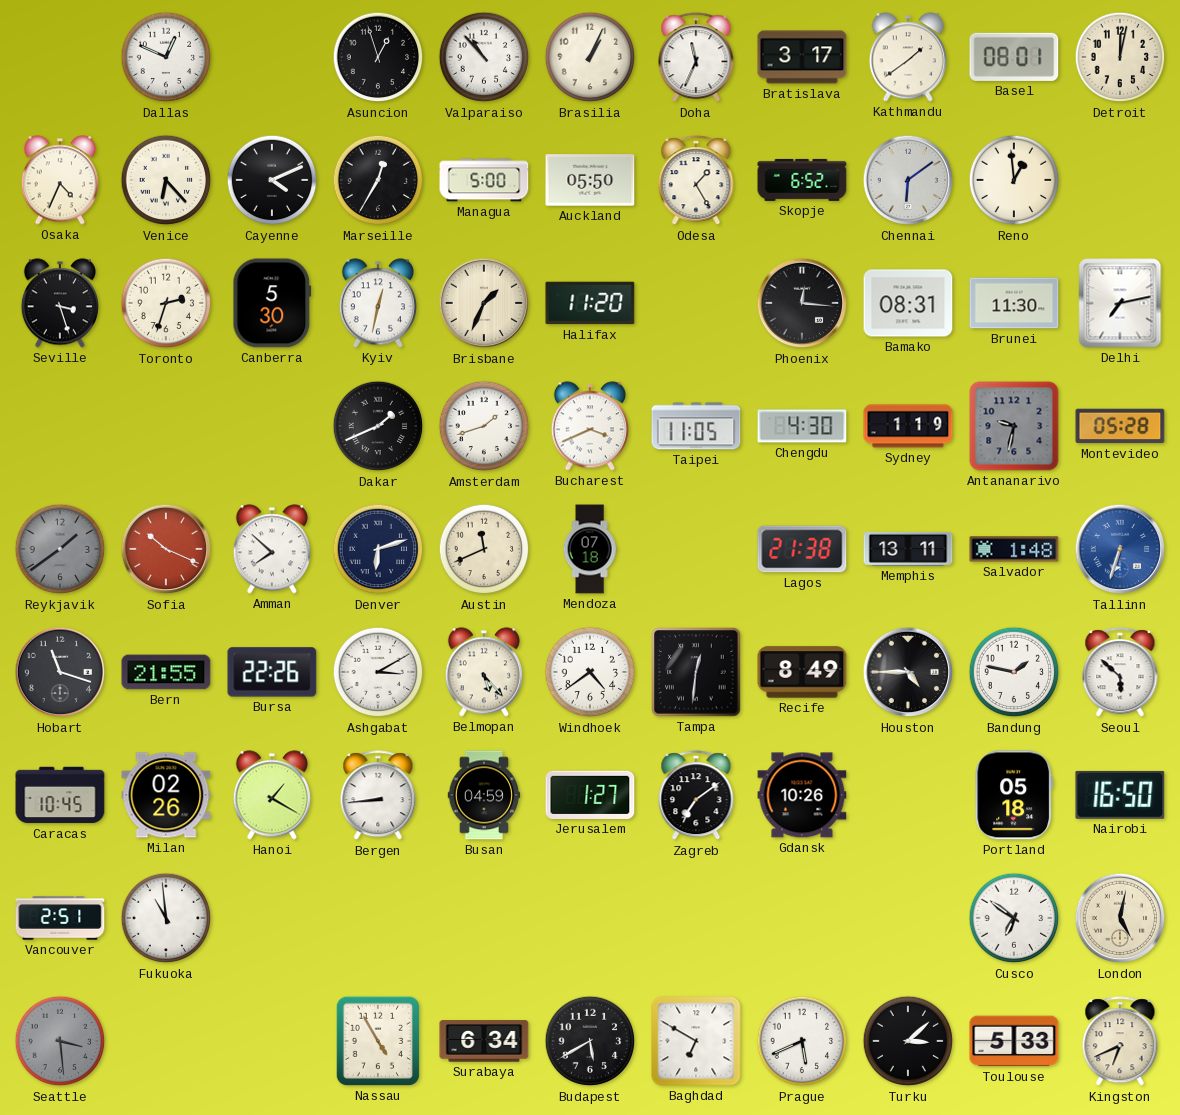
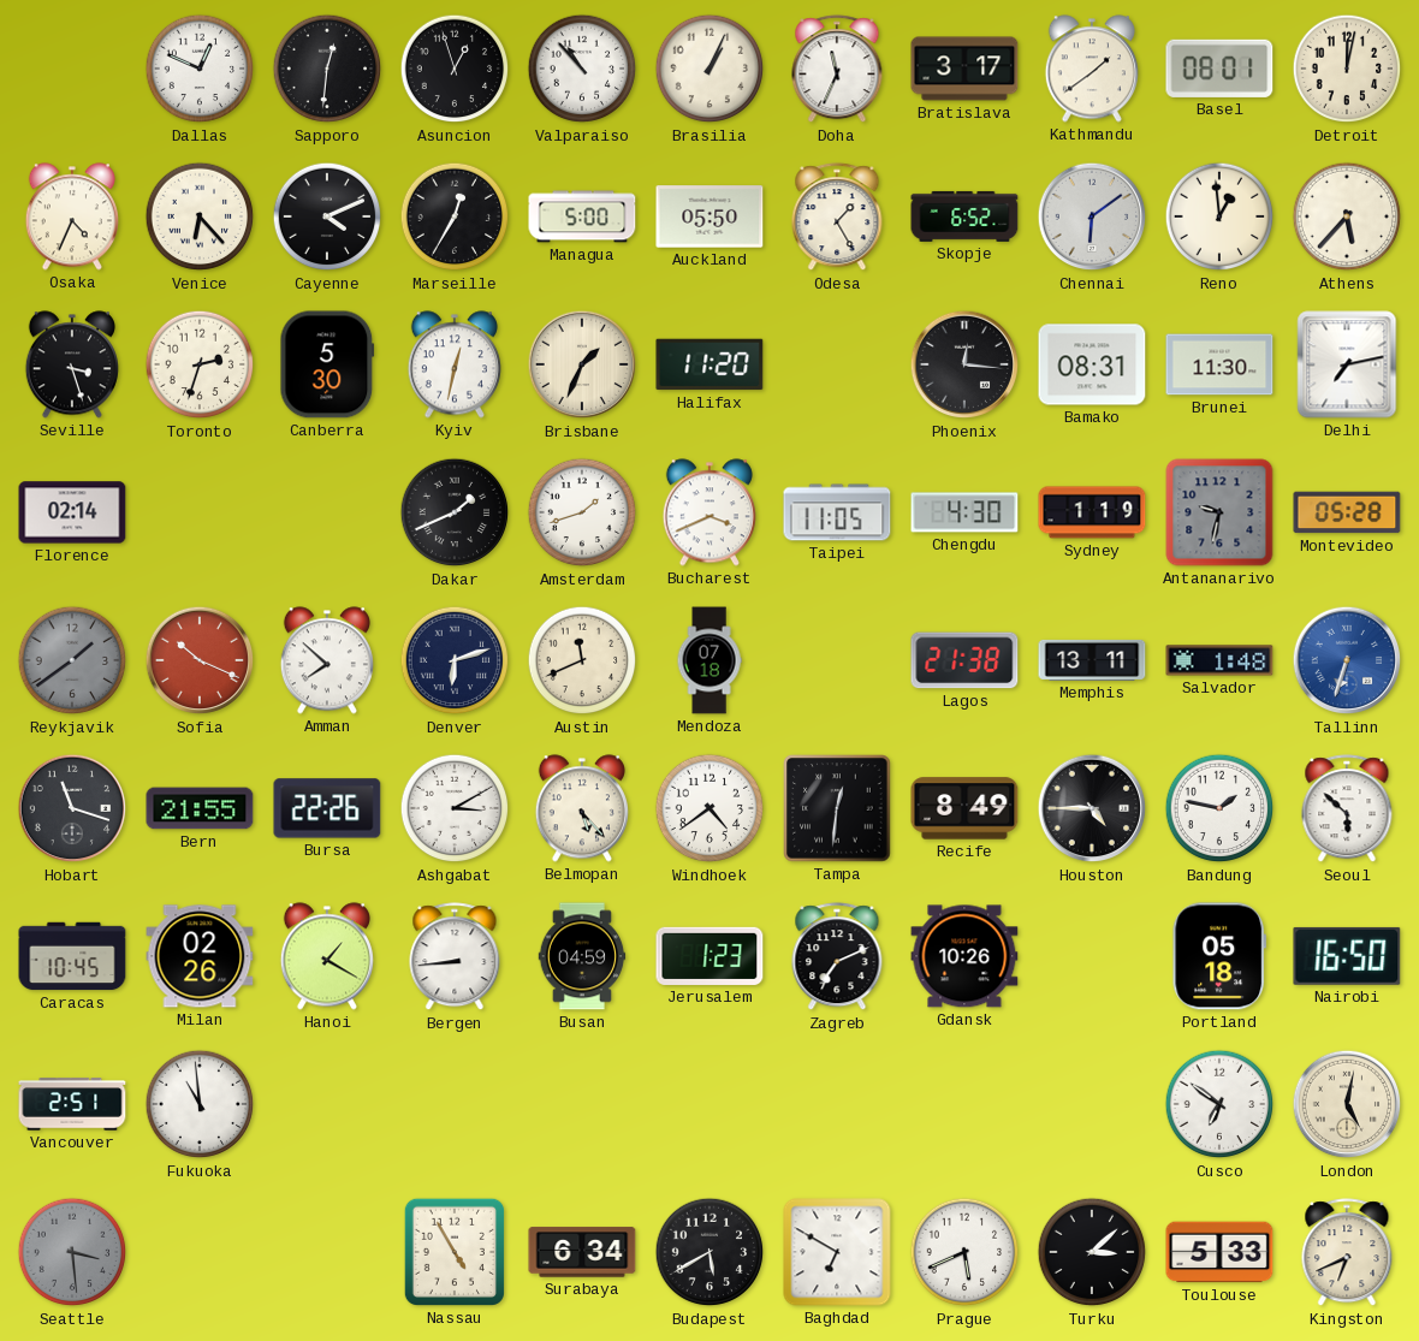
Sapporo: none -> 12:31
Athens: none -> 5:37
Florence: none -> 02:14
Jerusalem: 1:27 -> 1:23
Zagreb: 7:09 -> 7:11
